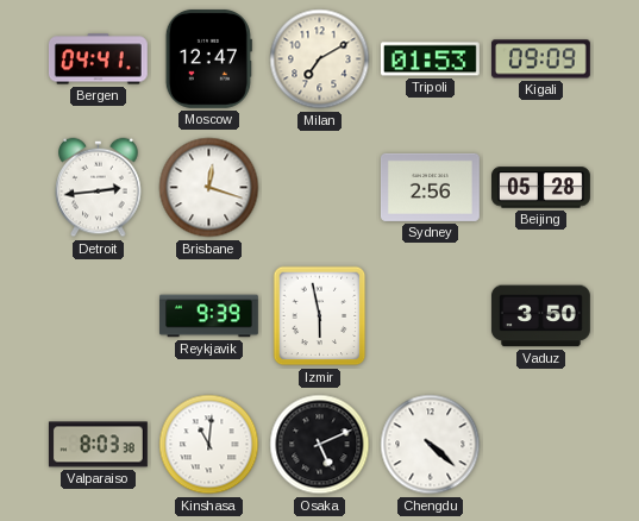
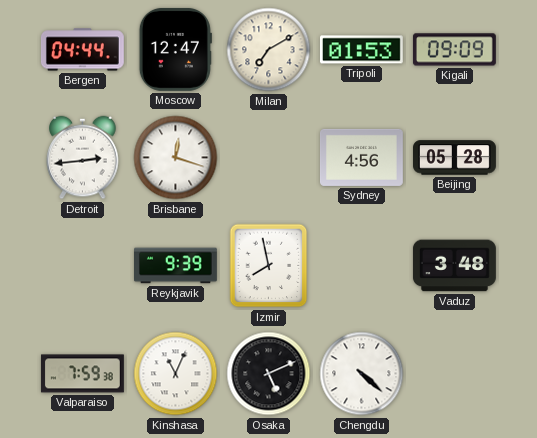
Bergen: 04:41 -> 04:44
Sydney: 2:56 -> 4:56
Izmir: 5:58 -> 7:58
Vaduz: 3:50 -> 3:48
Valparaiso: 8:03 -> 7:59
Kinshasa: 11:01 -> 11:04
